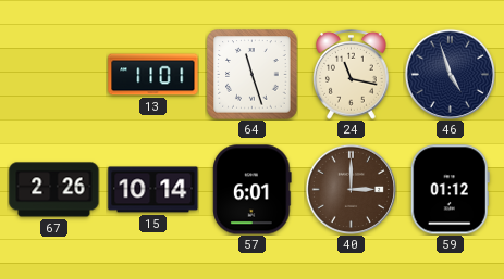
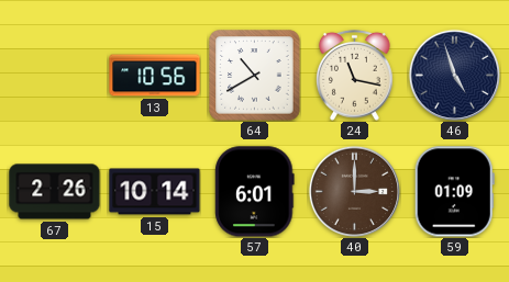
13: 11:01 -> 10:56
64: 11:27 -> 10:40
59: 01:12 -> 01:09
